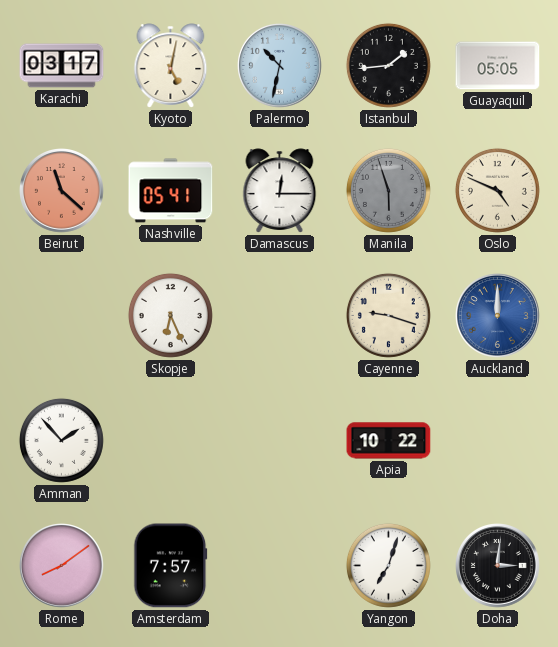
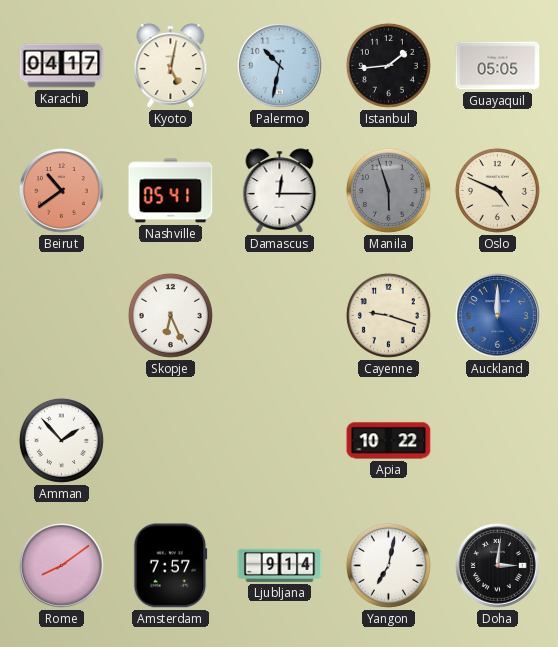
Karachi: 03:17 -> 04:17
Beirut: 11:22 -> 10:39
Ljubljana: none -> 9:14
Yangon: 7:03 -> 7:02
